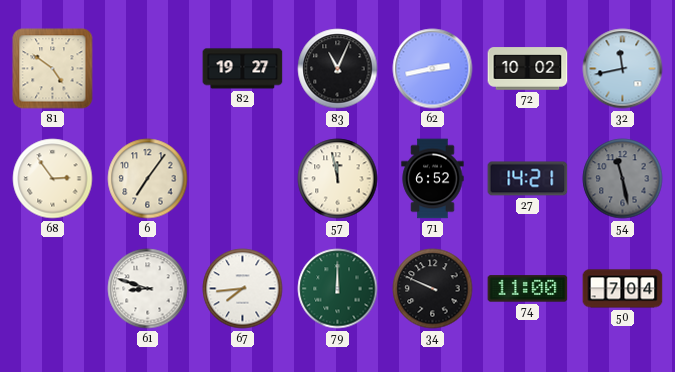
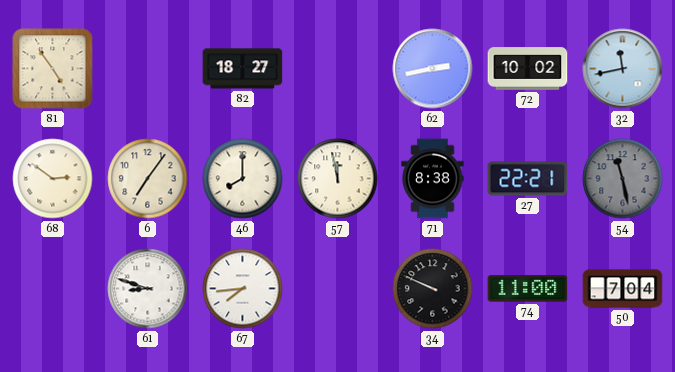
81: 4:51 -> 4:54
82: 19:27 -> 18:27
83: 11:04 -> none
68: 2:54 -> 2:51
46: none -> 8:00
71: 6:52 -> 8:38
27: 14:21 -> 22:21
79: 12:00 -> none
